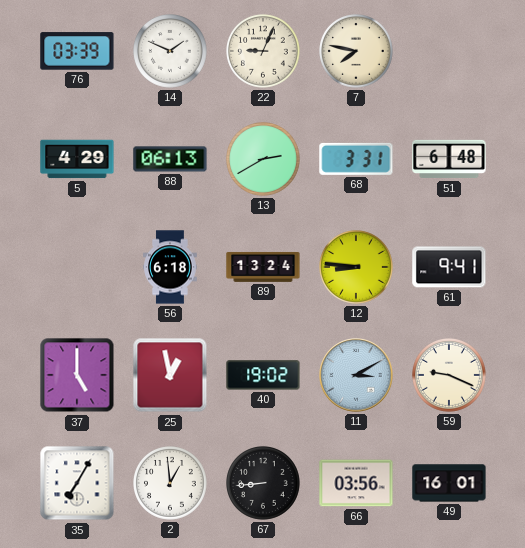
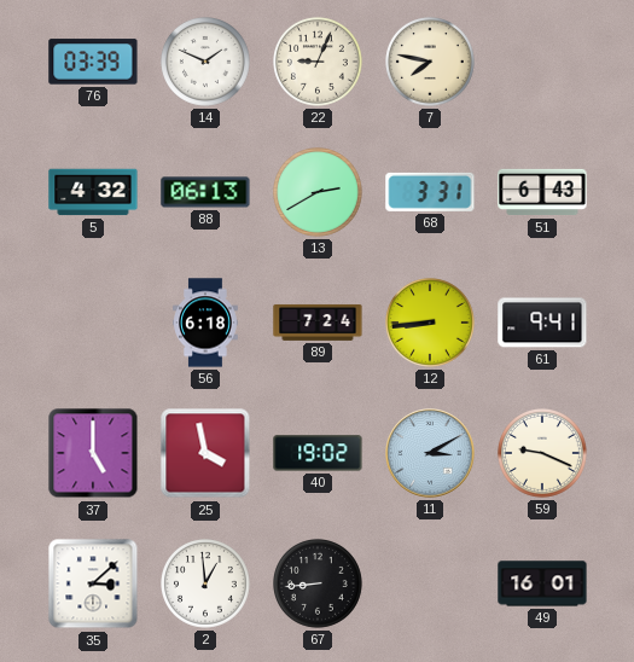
5: 4:29 -> 4:32
51: 6:48 -> 6:43
89: 13:24 -> 7:24
12: 8:46 -> 8:44
25: 12:58 -> 3:58
35: 7:05 -> 3:08
66: 03:56 -> none
